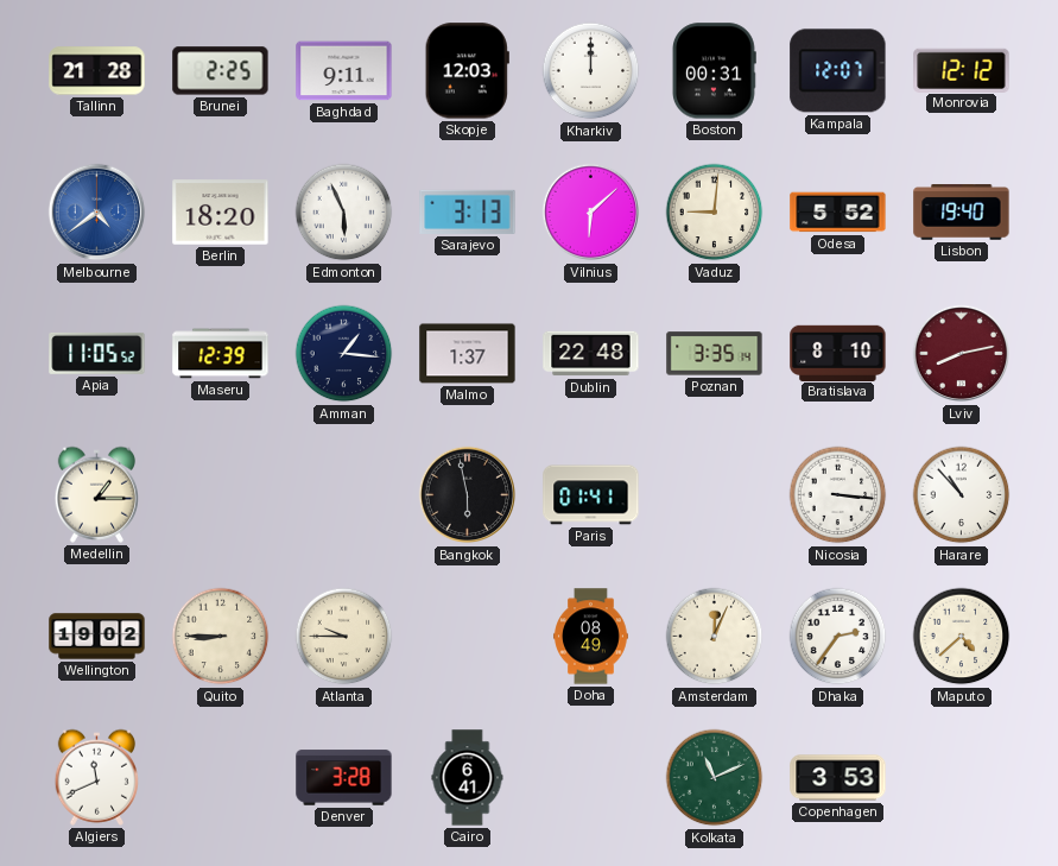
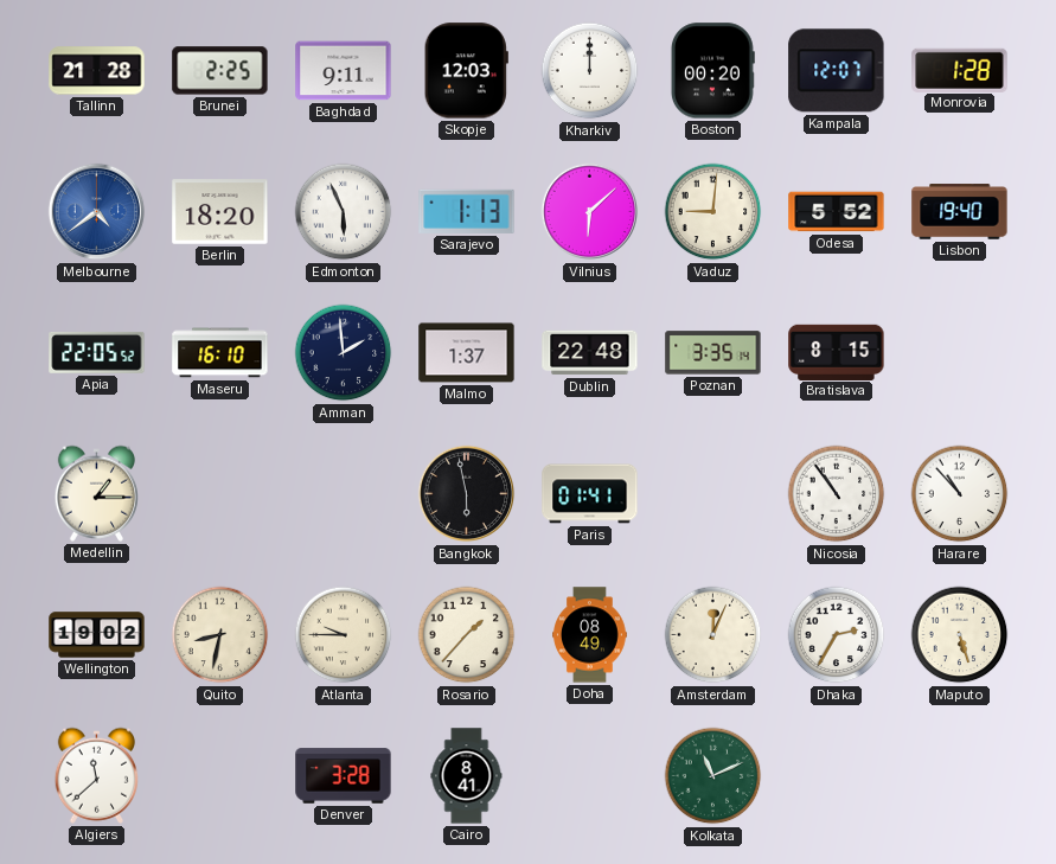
Boston: 00:31 -> 00:20
Monrovia: 12:12 -> 1:28
Sarajevo: 3:13 -> 1:13
Apia: 11:05 -> 22:05
Maseru: 12:39 -> 16:10
Amman: 1:16 -> 1:59
Bratislava: 8:10 -> 8:15
Lviv: 8:13 -> none
Nicosia: 3:16 -> 10:54
Quito: 8:45 -> 8:32
Rosario: none -> 1:37
Dhaka: 2:36 -> 2:35
Maputo: 4:38 -> 5:27
Algiers: 11:41 -> 11:38
Cairo: 6:41 -> 8:41
Copenhagen: 3:53 -> none
